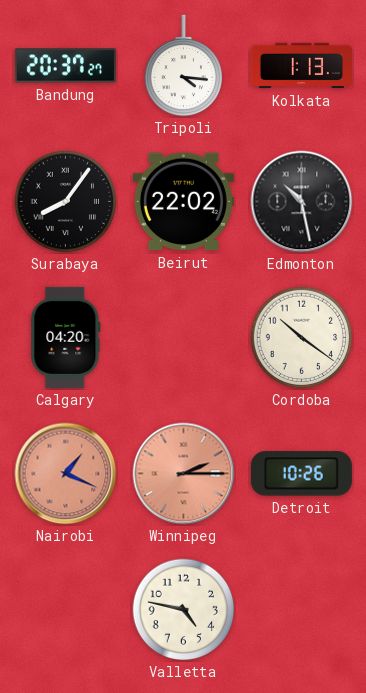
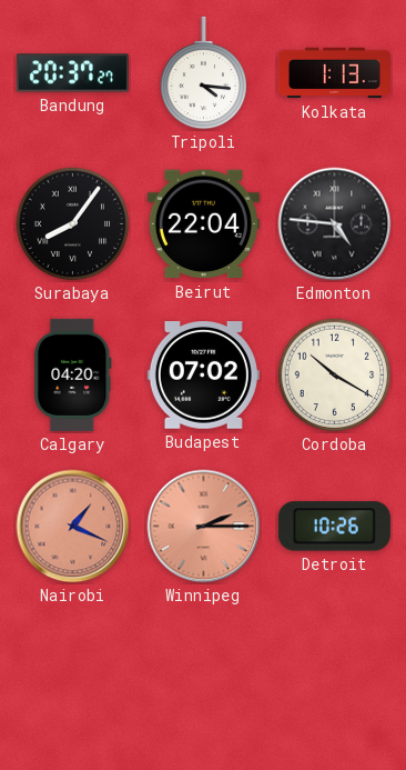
Beirut: 22:02 -> 22:04
Edmonton: 10:28 -> 4:46
Budapest: none -> 07:02
Cordoba: 10:21 -> 10:20
Valletta: 4:47 -> none
